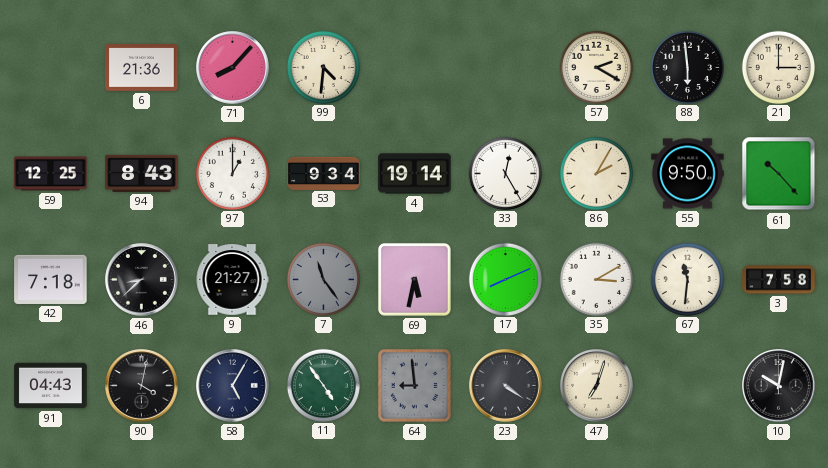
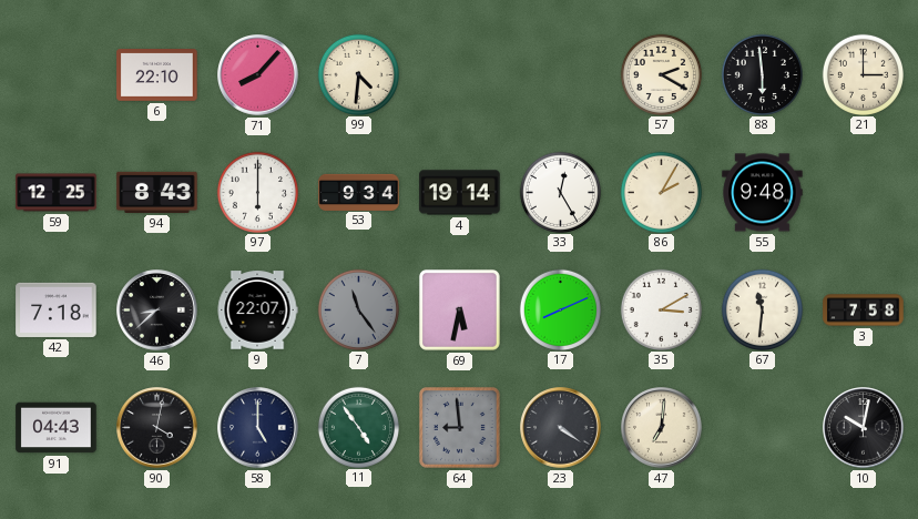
6: 21:36 -> 22:10
97: 1:00 -> 6:00
55: 9:50 -> 9:48
61: 10:23 -> none
9: 21:27 -> 22:07
58: 5:05 -> 5:00
47: 7:03 -> 7:01
